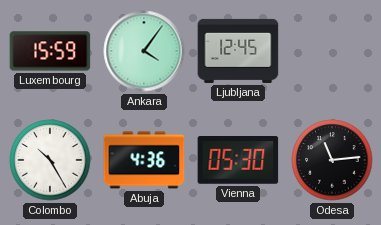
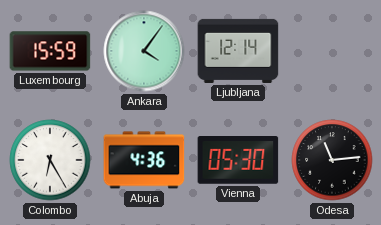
Ljubljana: 12:45 -> 12:14
Colombo: 10:25 -> 6:25
